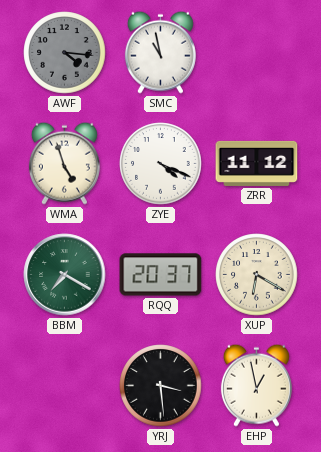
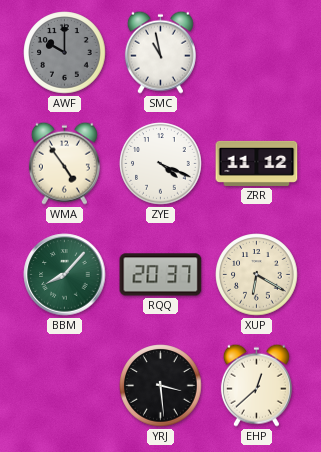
AWF: 4:16 -> 10:00
WMA: 4:57 -> 4:54
BBM: 7:20 -> 8:07
EHP: 12:58 -> 12:38
